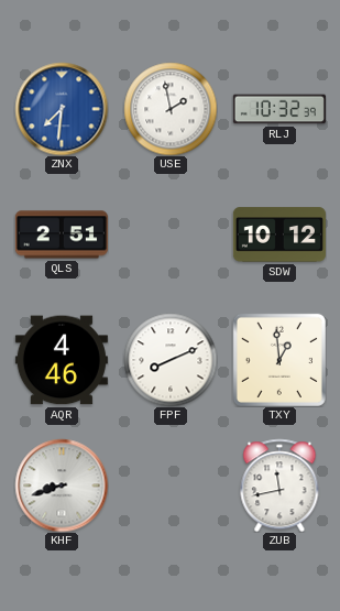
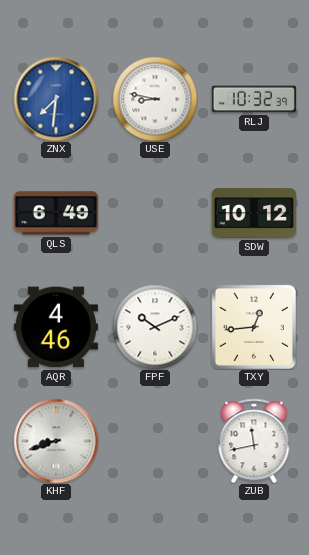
USE: 1:58 -> 8:47
QLS: 2:51 -> 6:49
FPF: 8:11 -> 10:11
TXY: 12:59 -> 12:44
